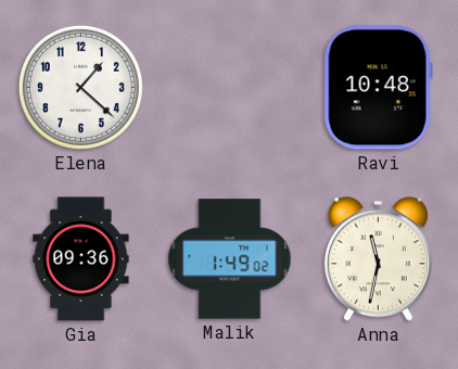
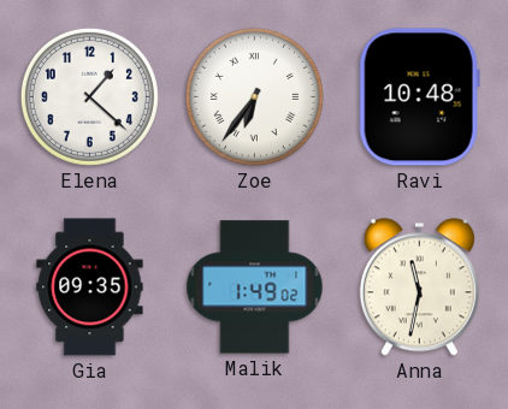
Zoe: none -> 6:36
Gia: 09:36 -> 09:35
